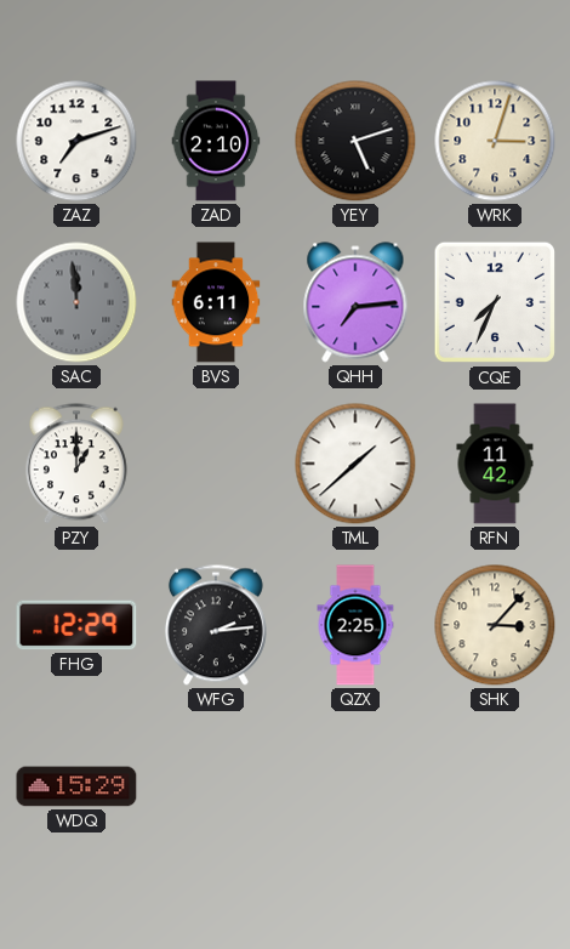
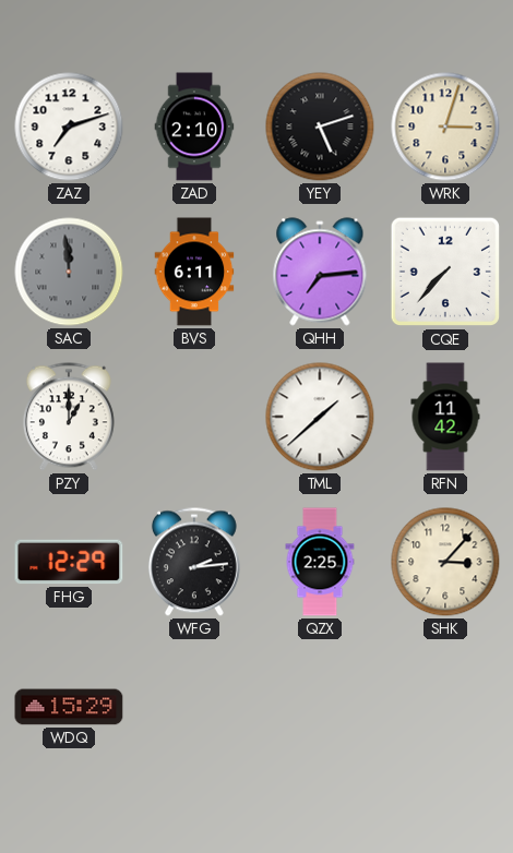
CQE: 7:34 -> 7:37
